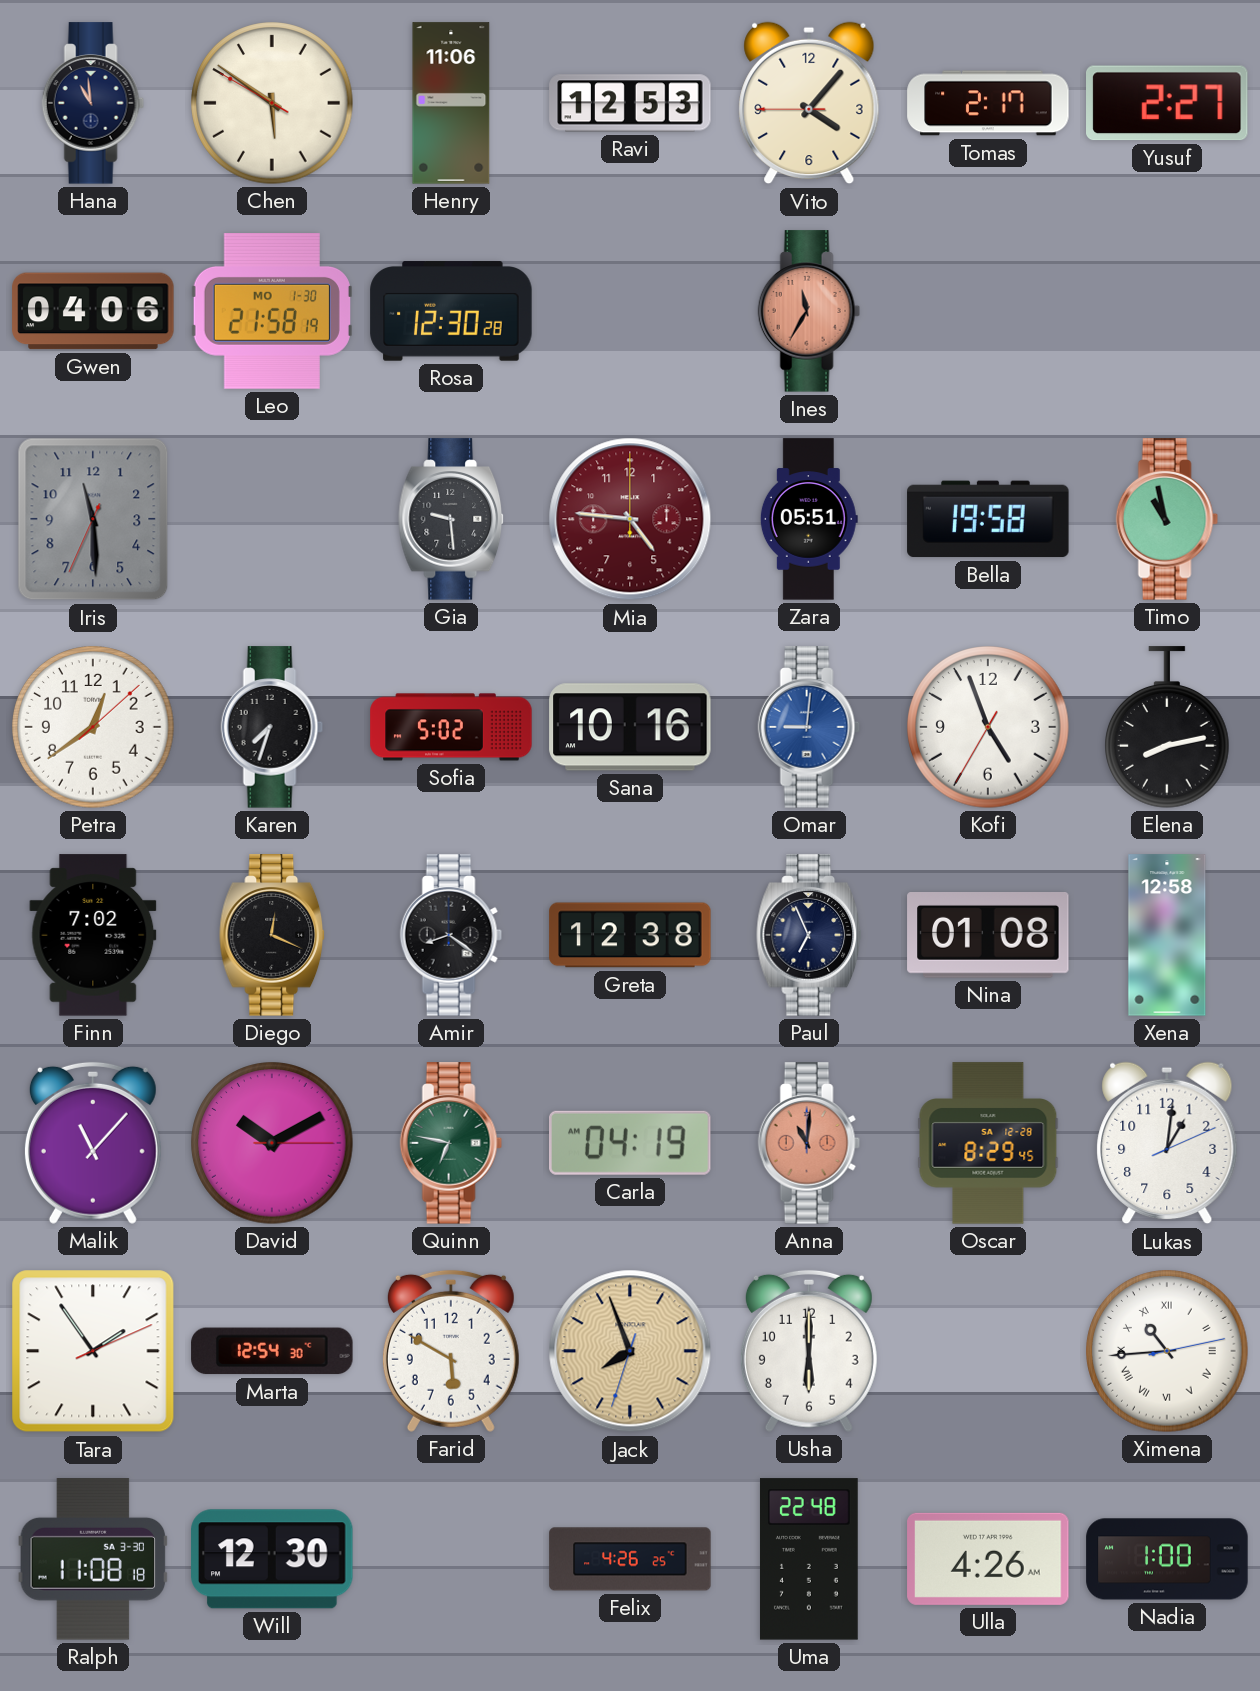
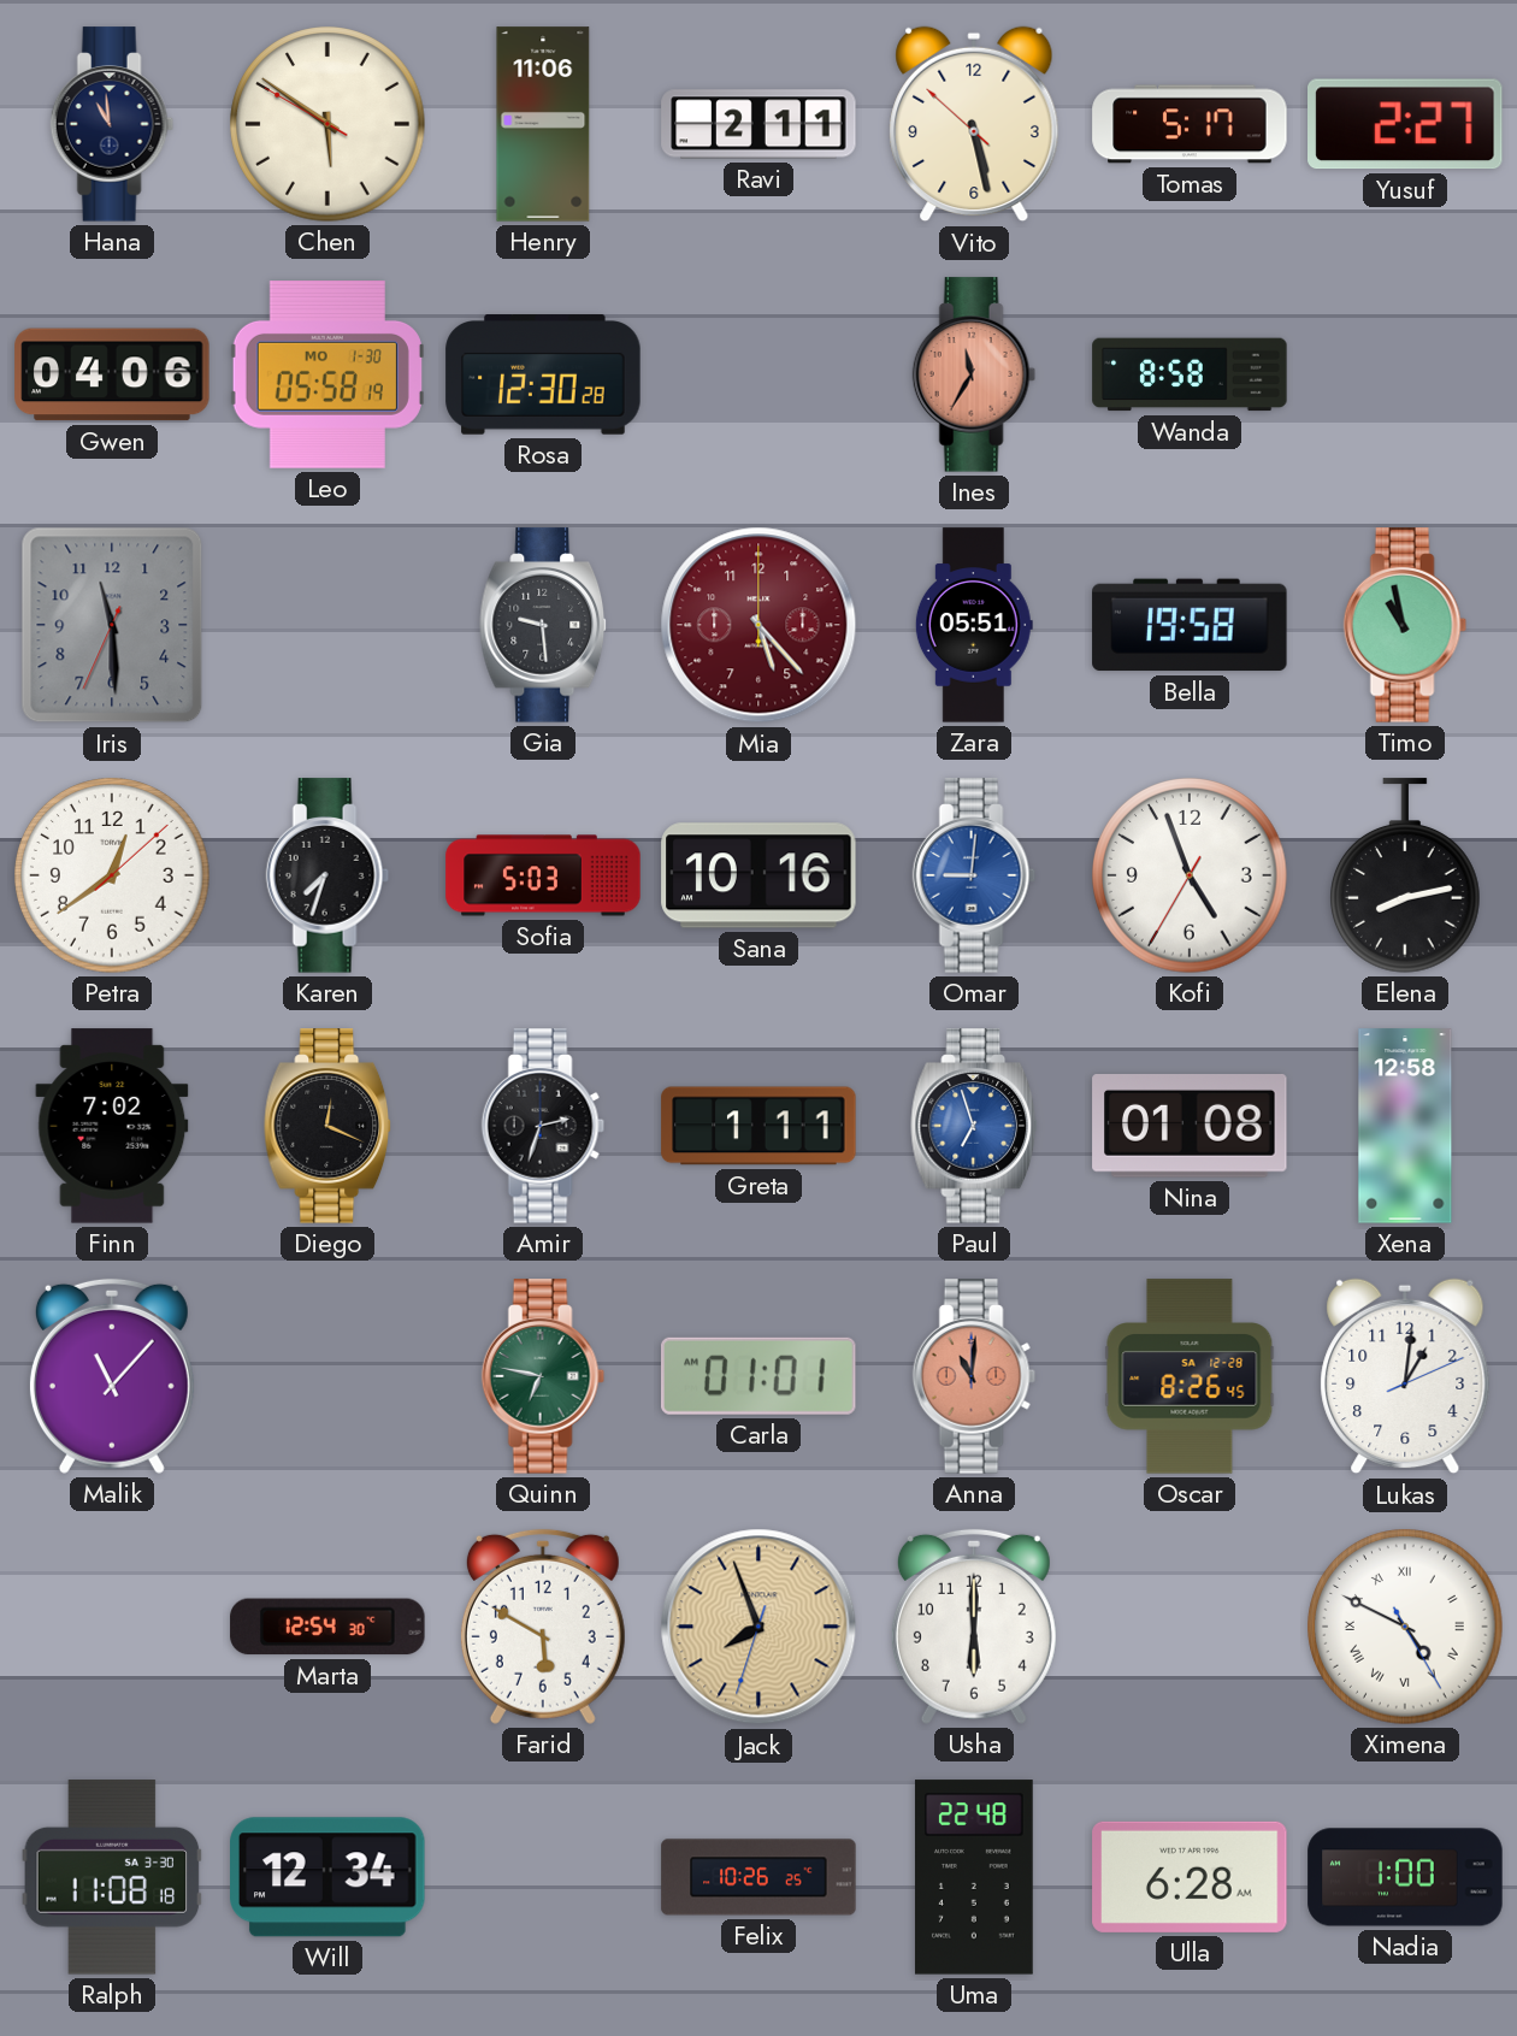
Ravi: 12:53 -> 2:11
Vito: 4:06 -> 5:27
Tomas: 2:17 -> 5:17
Leo: 21:58 -> 05:58
Wanda: none -> 8:58
Mia: 4:46 -> 5:23
Sofia: 5:02 -> 5:03
Amir: 8:21 -> 2:33
Greta: 12:38 -> 1:11
Paul: 6:56 -> 6:57
Paul dial: navy -> blue
David: 10:10 -> none
Carla: 04:19 -> 01:01
Oscar: 8:29 -> 8:26
Tara: 1:54 -> none
Ximena: 10:44 -> 4:49
Will: 12:30 -> 12:34
Felix: 4:26 -> 10:26
Ulla: 4:26 -> 6:28
